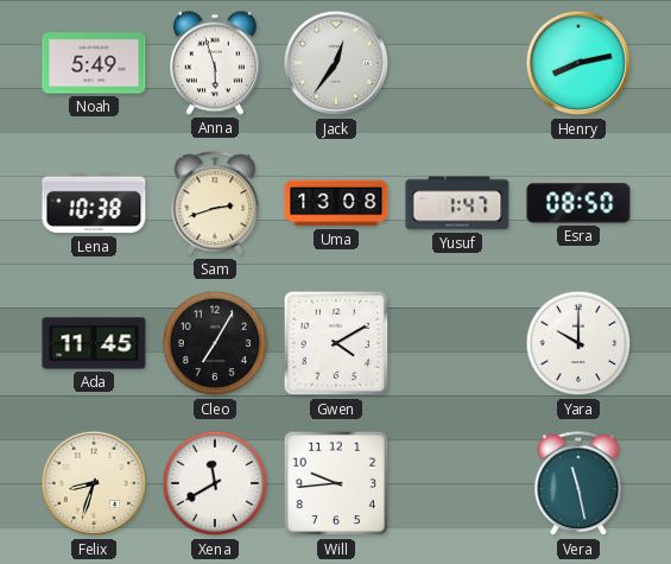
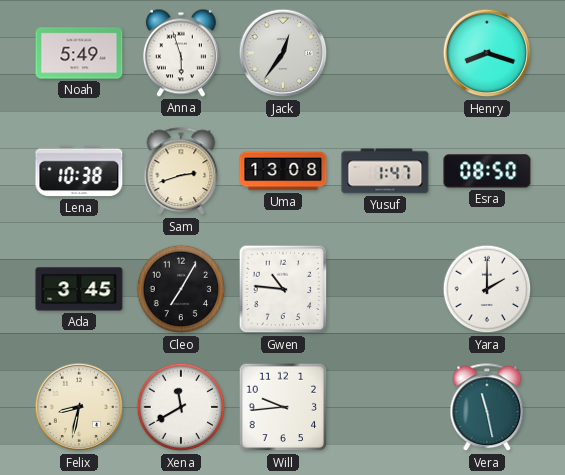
Henry: 8:13 -> 8:18
Ada: 11:45 -> 3:45
Gwen: 4:10 -> 10:46
Yara: 10:00 -> 2:00
Felix: 8:33 -> 8:32
